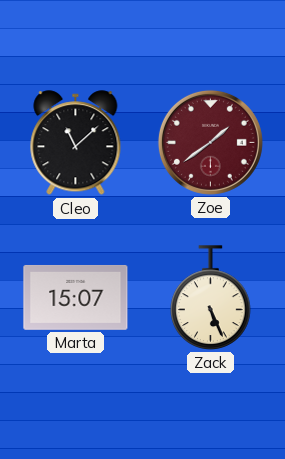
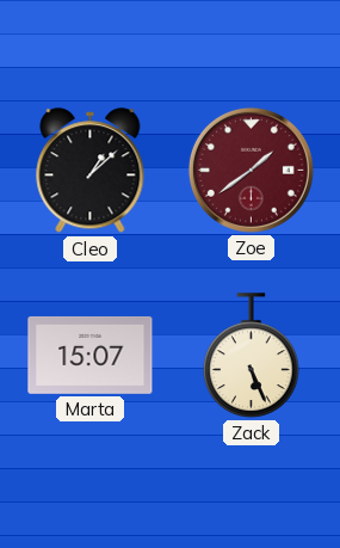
Cleo: 11:08 -> 1:08
